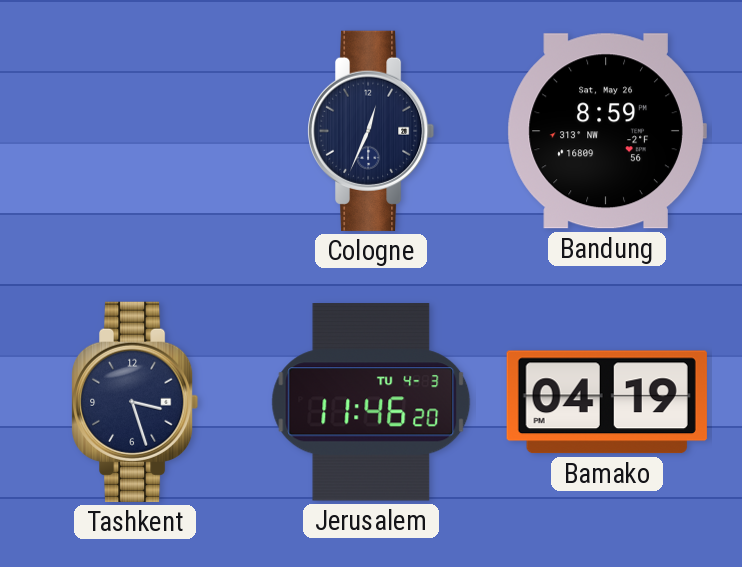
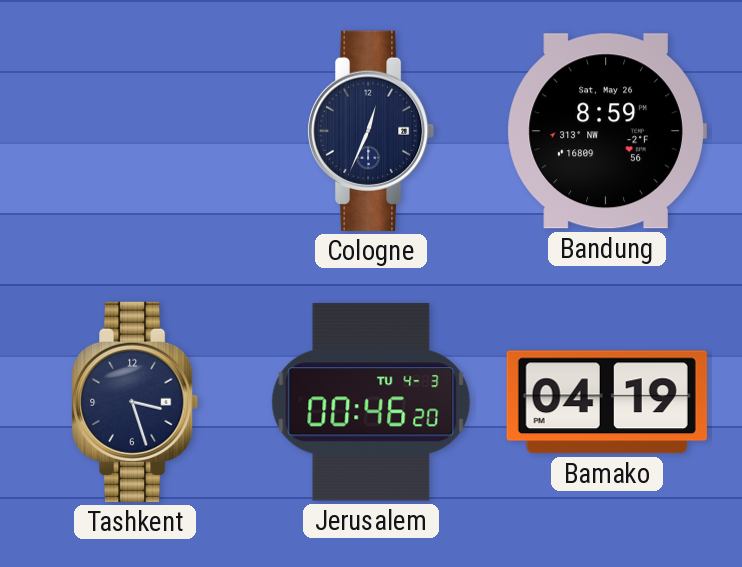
Jerusalem: 11:46 -> 00:46
